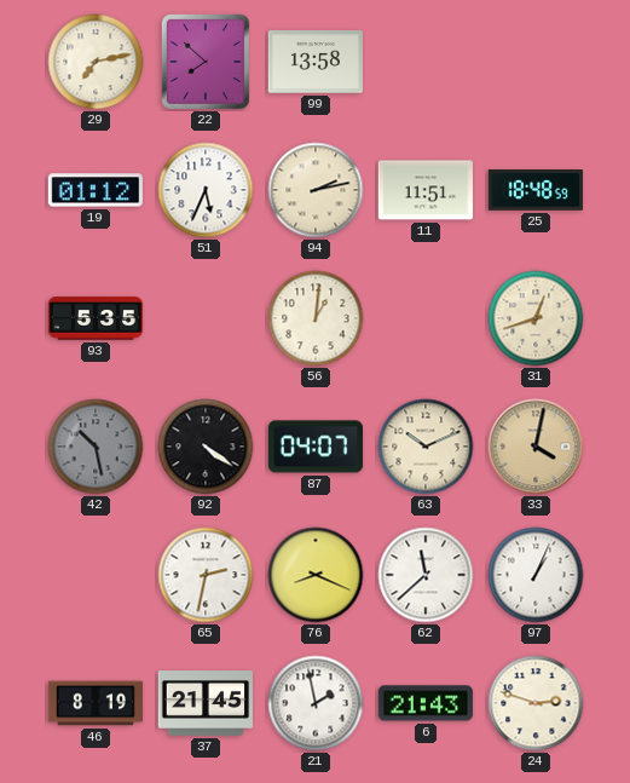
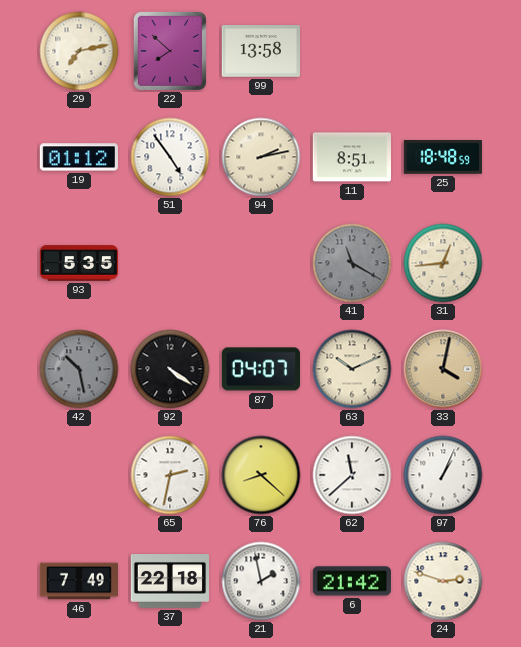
51: 5:34 -> 4:54
11: 11:51 -> 8:51
56: 1:01 -> none
41: none -> 11:20
31: 12:42 -> 12:44
76: 8:19 -> 8:22
46: 8:19 -> 7:49
37: 21:45 -> 22:18
6: 21:43 -> 21:42
